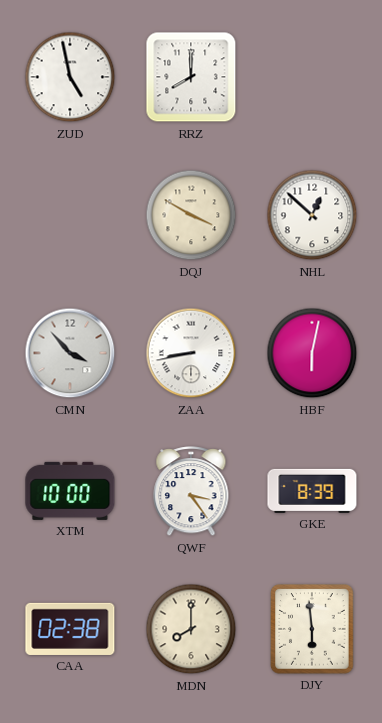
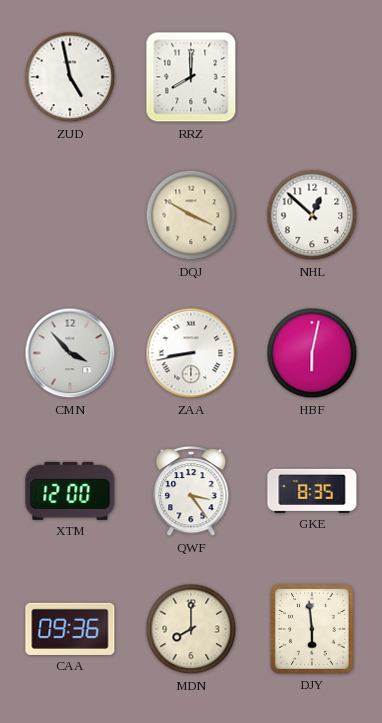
XTM: 10:00 -> 12:00
GKE: 8:39 -> 8:35
CAA: 02:38 -> 09:36
